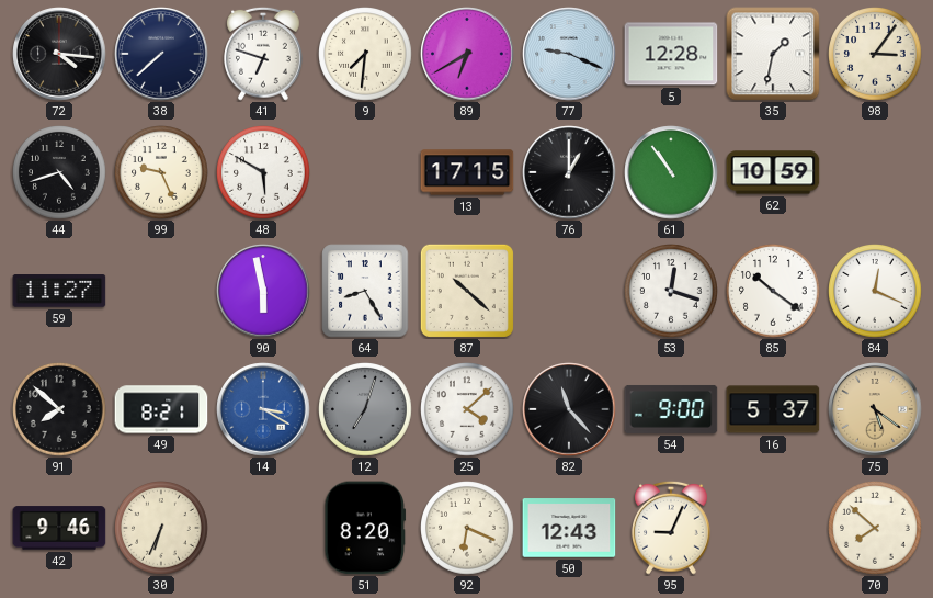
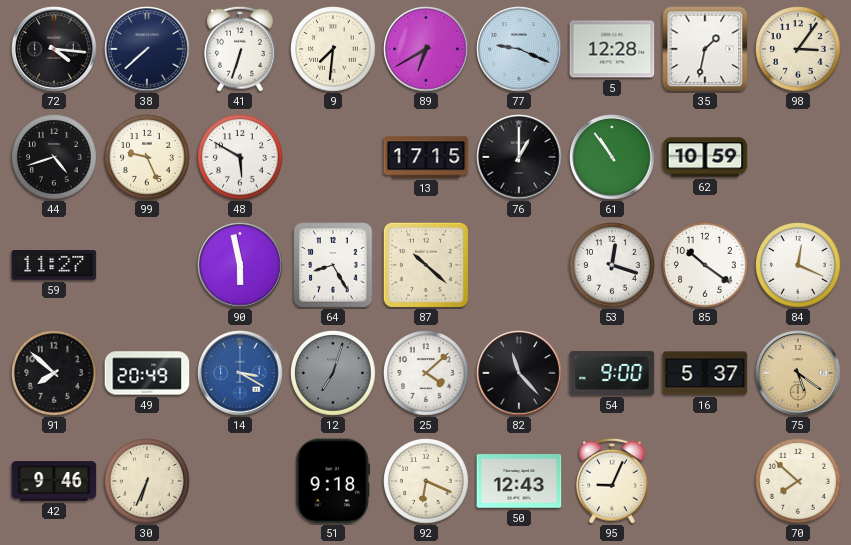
41: 6:48 -> 6:33
49: 8:21 -> 20:49
51: 8:20 -> 9:18
